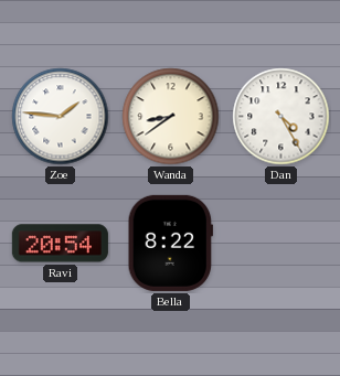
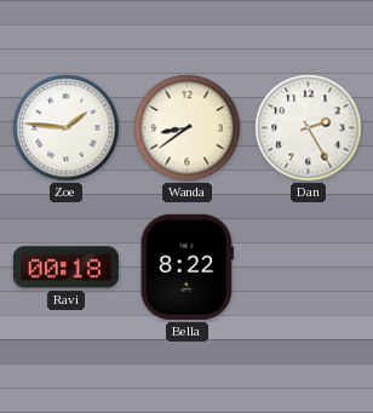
Dan: 4:25 -> 2:25
Ravi: 20:54 -> 00:18
